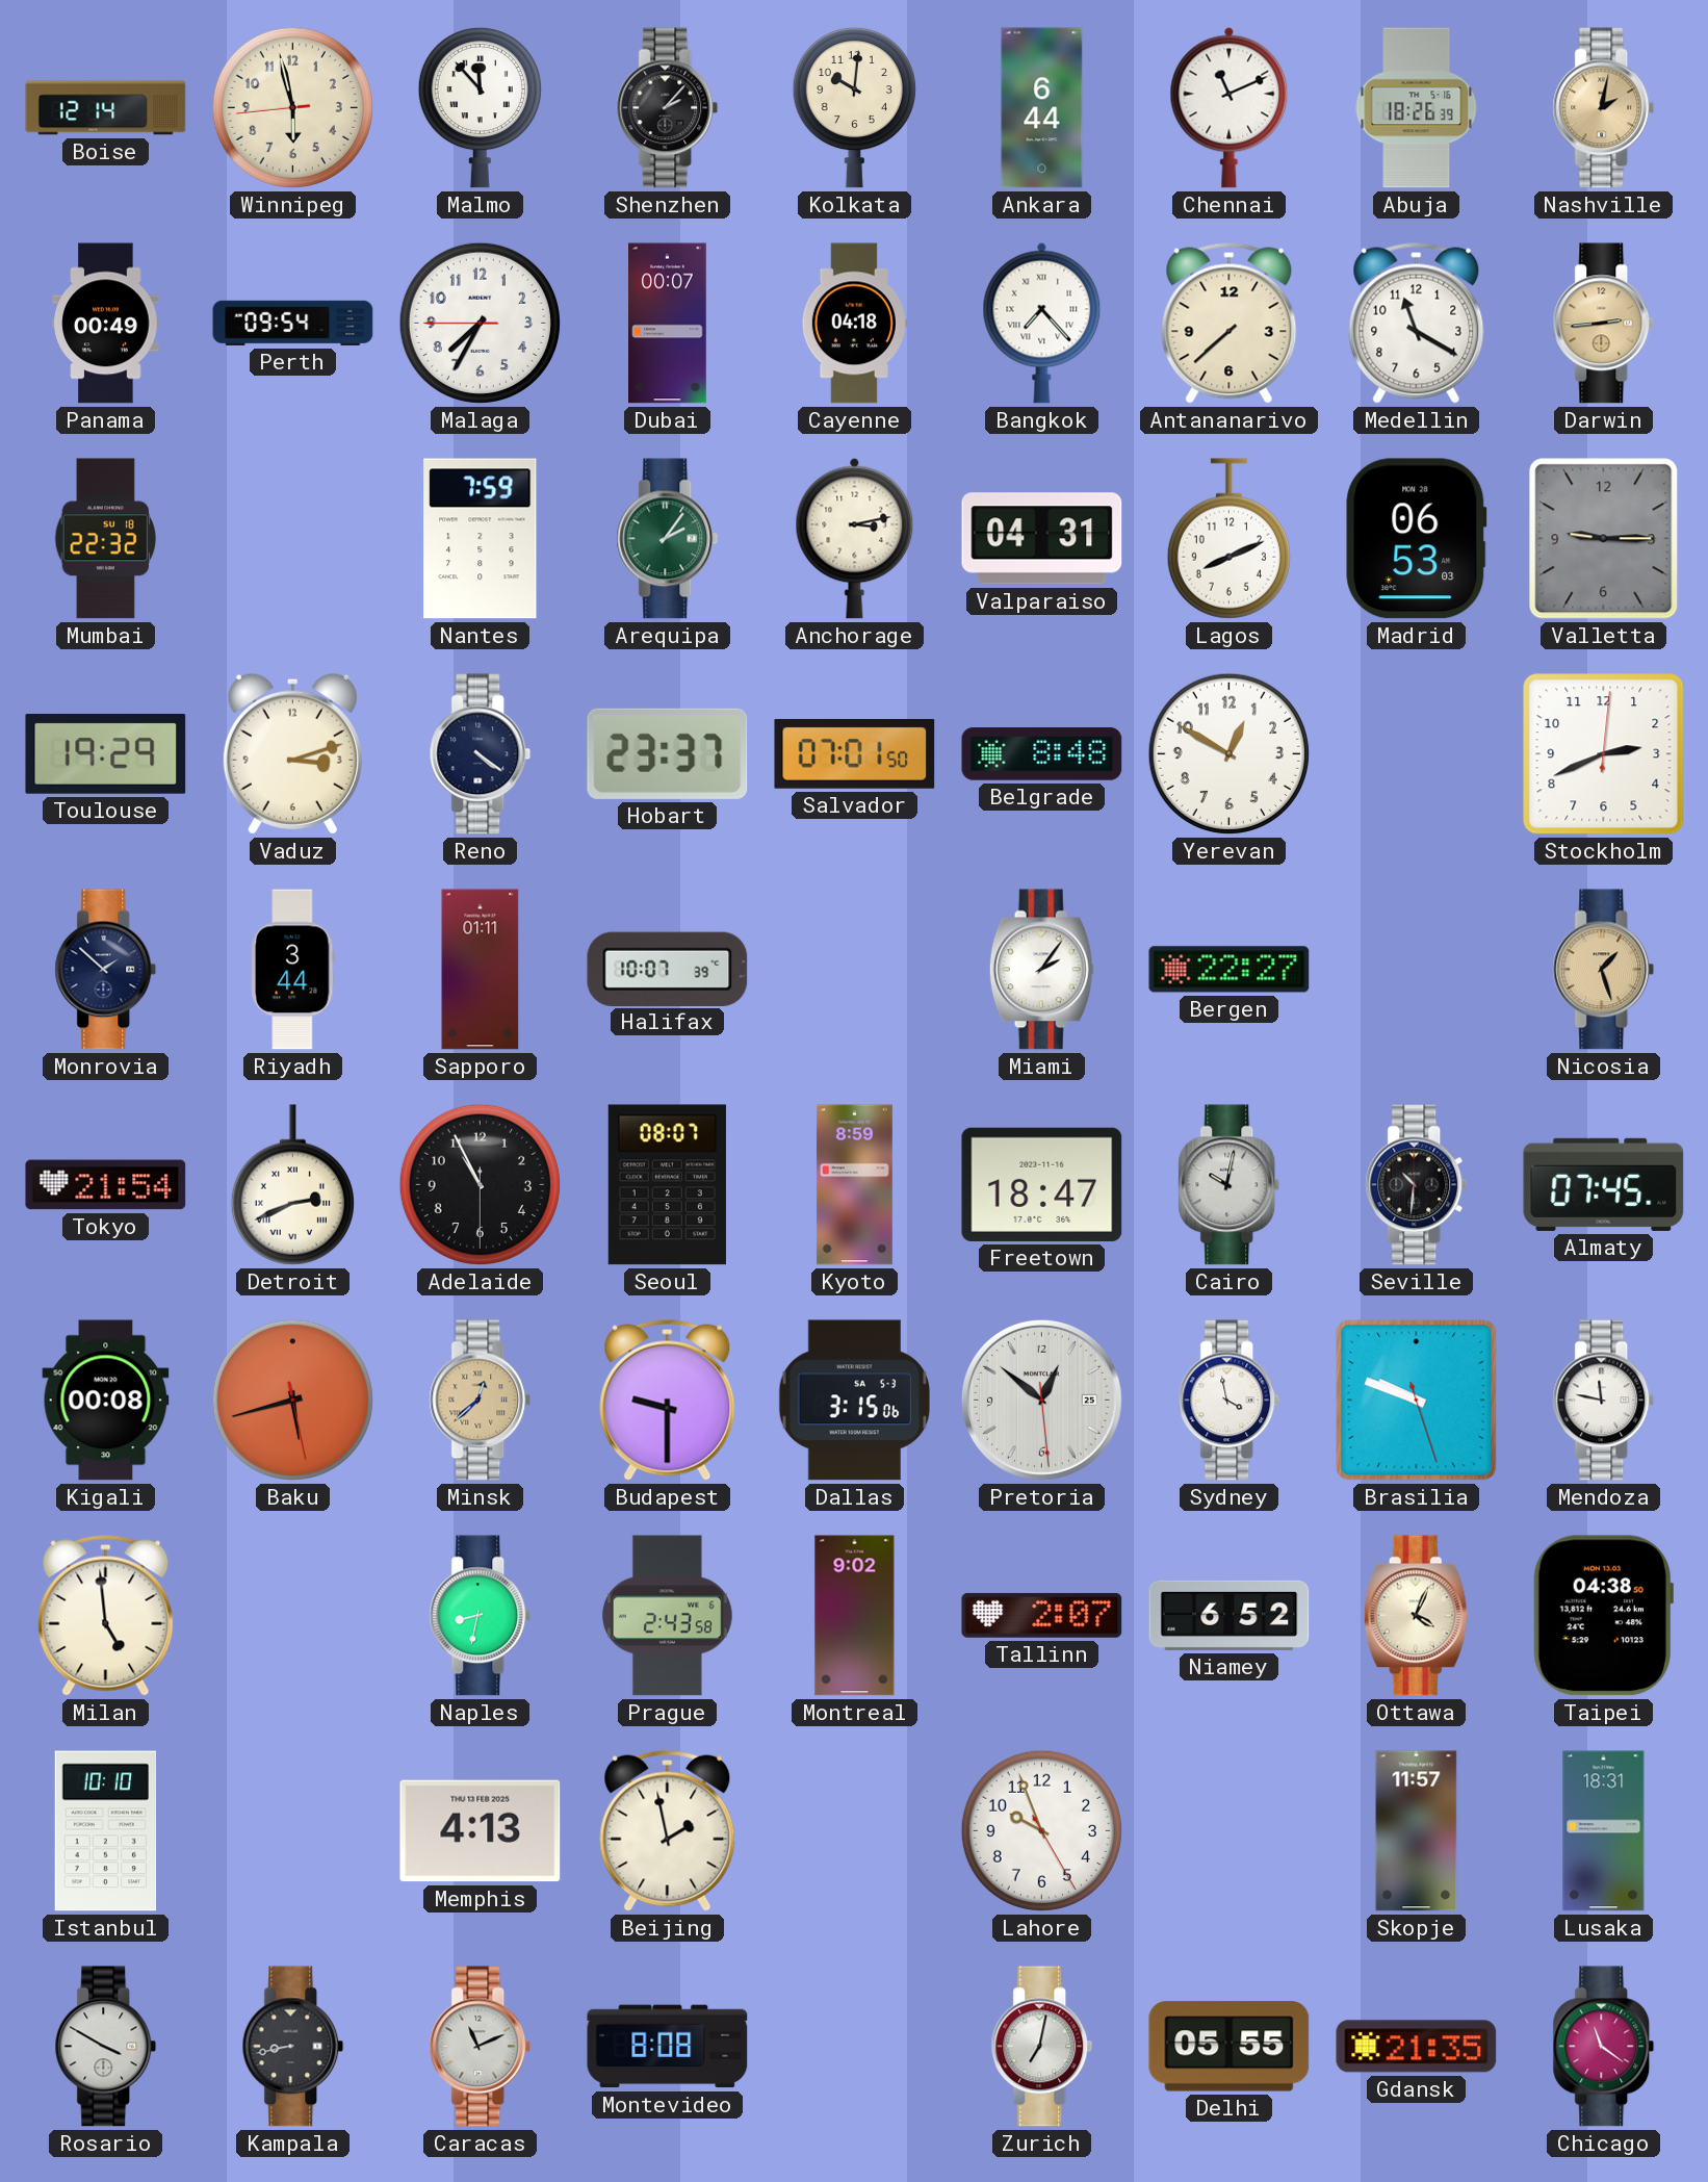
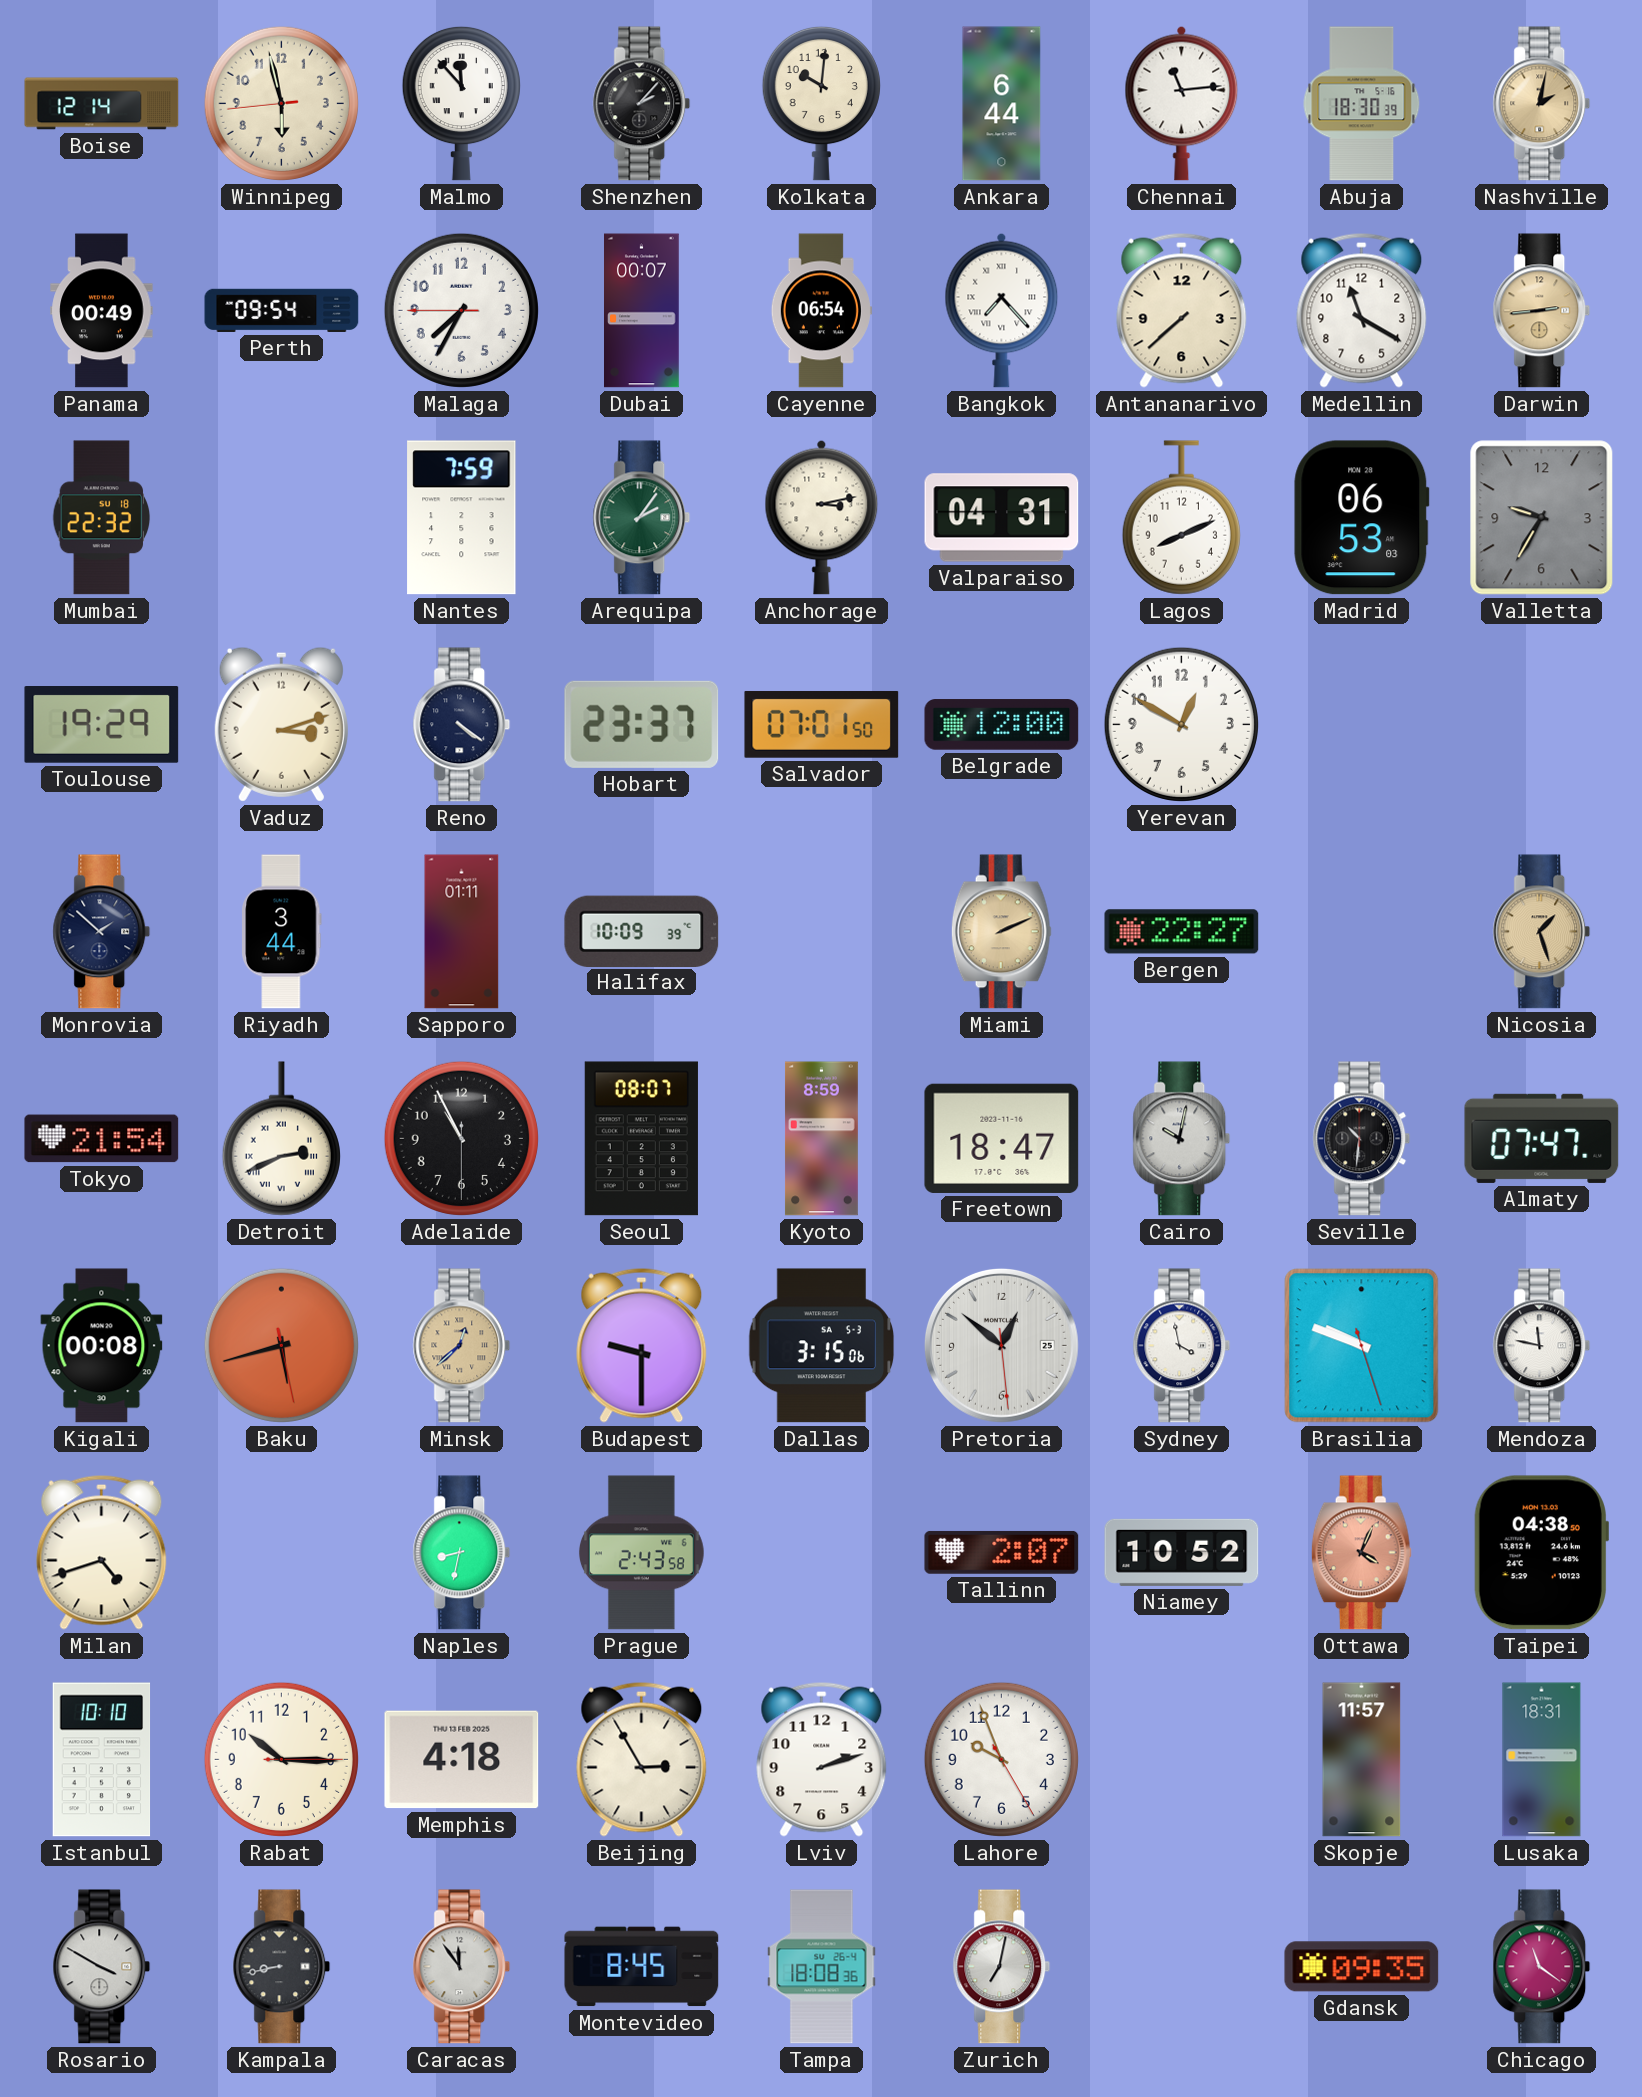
Chennai: 11:11 -> 11:14
Abuja: 18:26 -> 18:30
Cayenne: 04:18 -> 06:54
Valletta: 9:15 -> 9:35
Belgrade: 8:48 -> 12:00
Stockholm: 2:41 -> none
Halifax: 10:07 -> 10:09
Miami: 2:06 -> 2:11
Miami dial: white -> champagne
Almaty: 07:45 -> 07:47
Milan: 4:59 -> 4:42
Montreal: 9:02 -> none
Niamey: 6:52 -> 10:52
Ottawa dial: cream -> salmon
Rabat: none -> 10:15
Memphis: 4:13 -> 4:18
Beijing: 1:58 -> 2:55
Lviv: none -> 2:12
Caracas: 11:11 -> 11:54
Montevideo: 8:08 -> 8:45
Tampa: none -> 18:08
Delhi: 05:55 -> none
Gdansk: 21:35 -> 09:35
